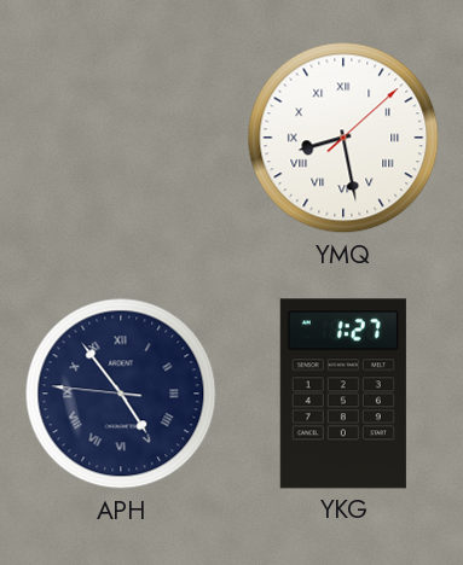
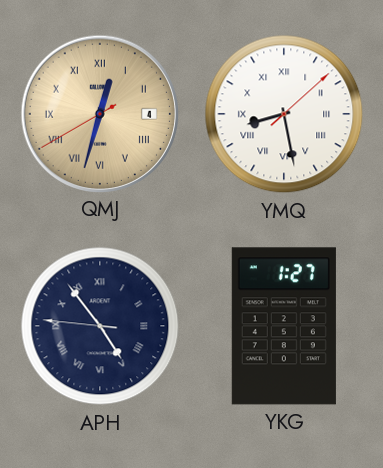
QMJ: none -> 12:32
